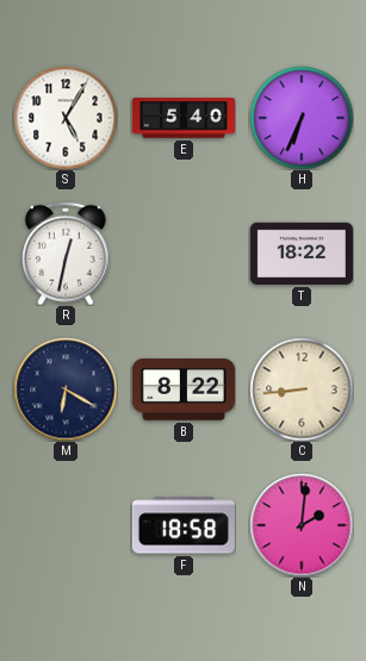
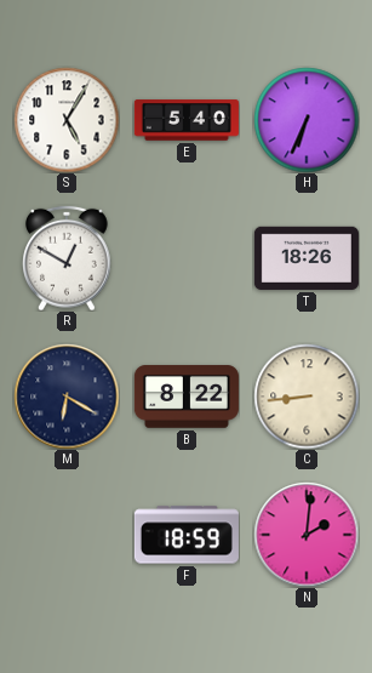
R: 12:32 -> 12:50
T: 18:22 -> 18:26
F: 18:58 -> 18:59
